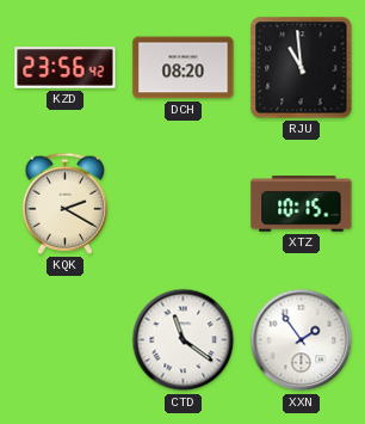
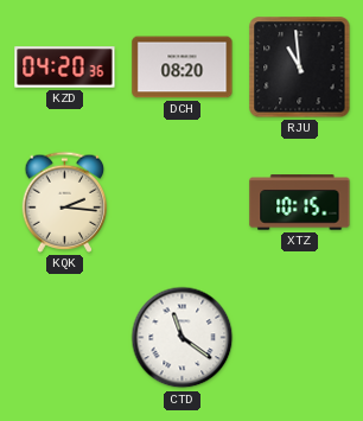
KZD: 23:56 -> 04:20
KQK: 2:20 -> 2:16
XXN: 1:54 -> none
